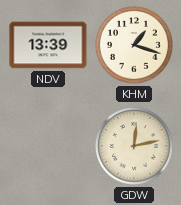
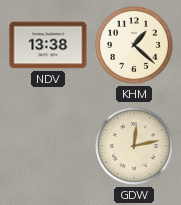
NDV: 13:39 -> 13:38
KHM: 1:18 -> 1:22
